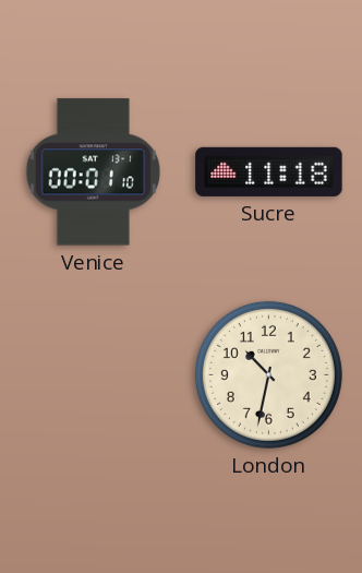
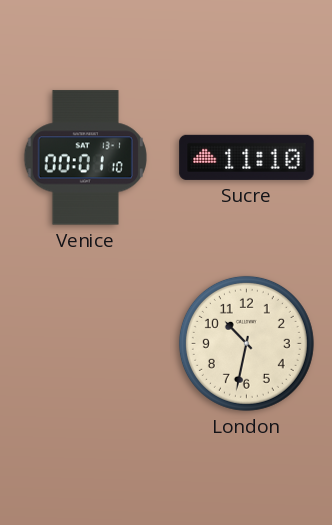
Sucre: 11:18 -> 11:10
